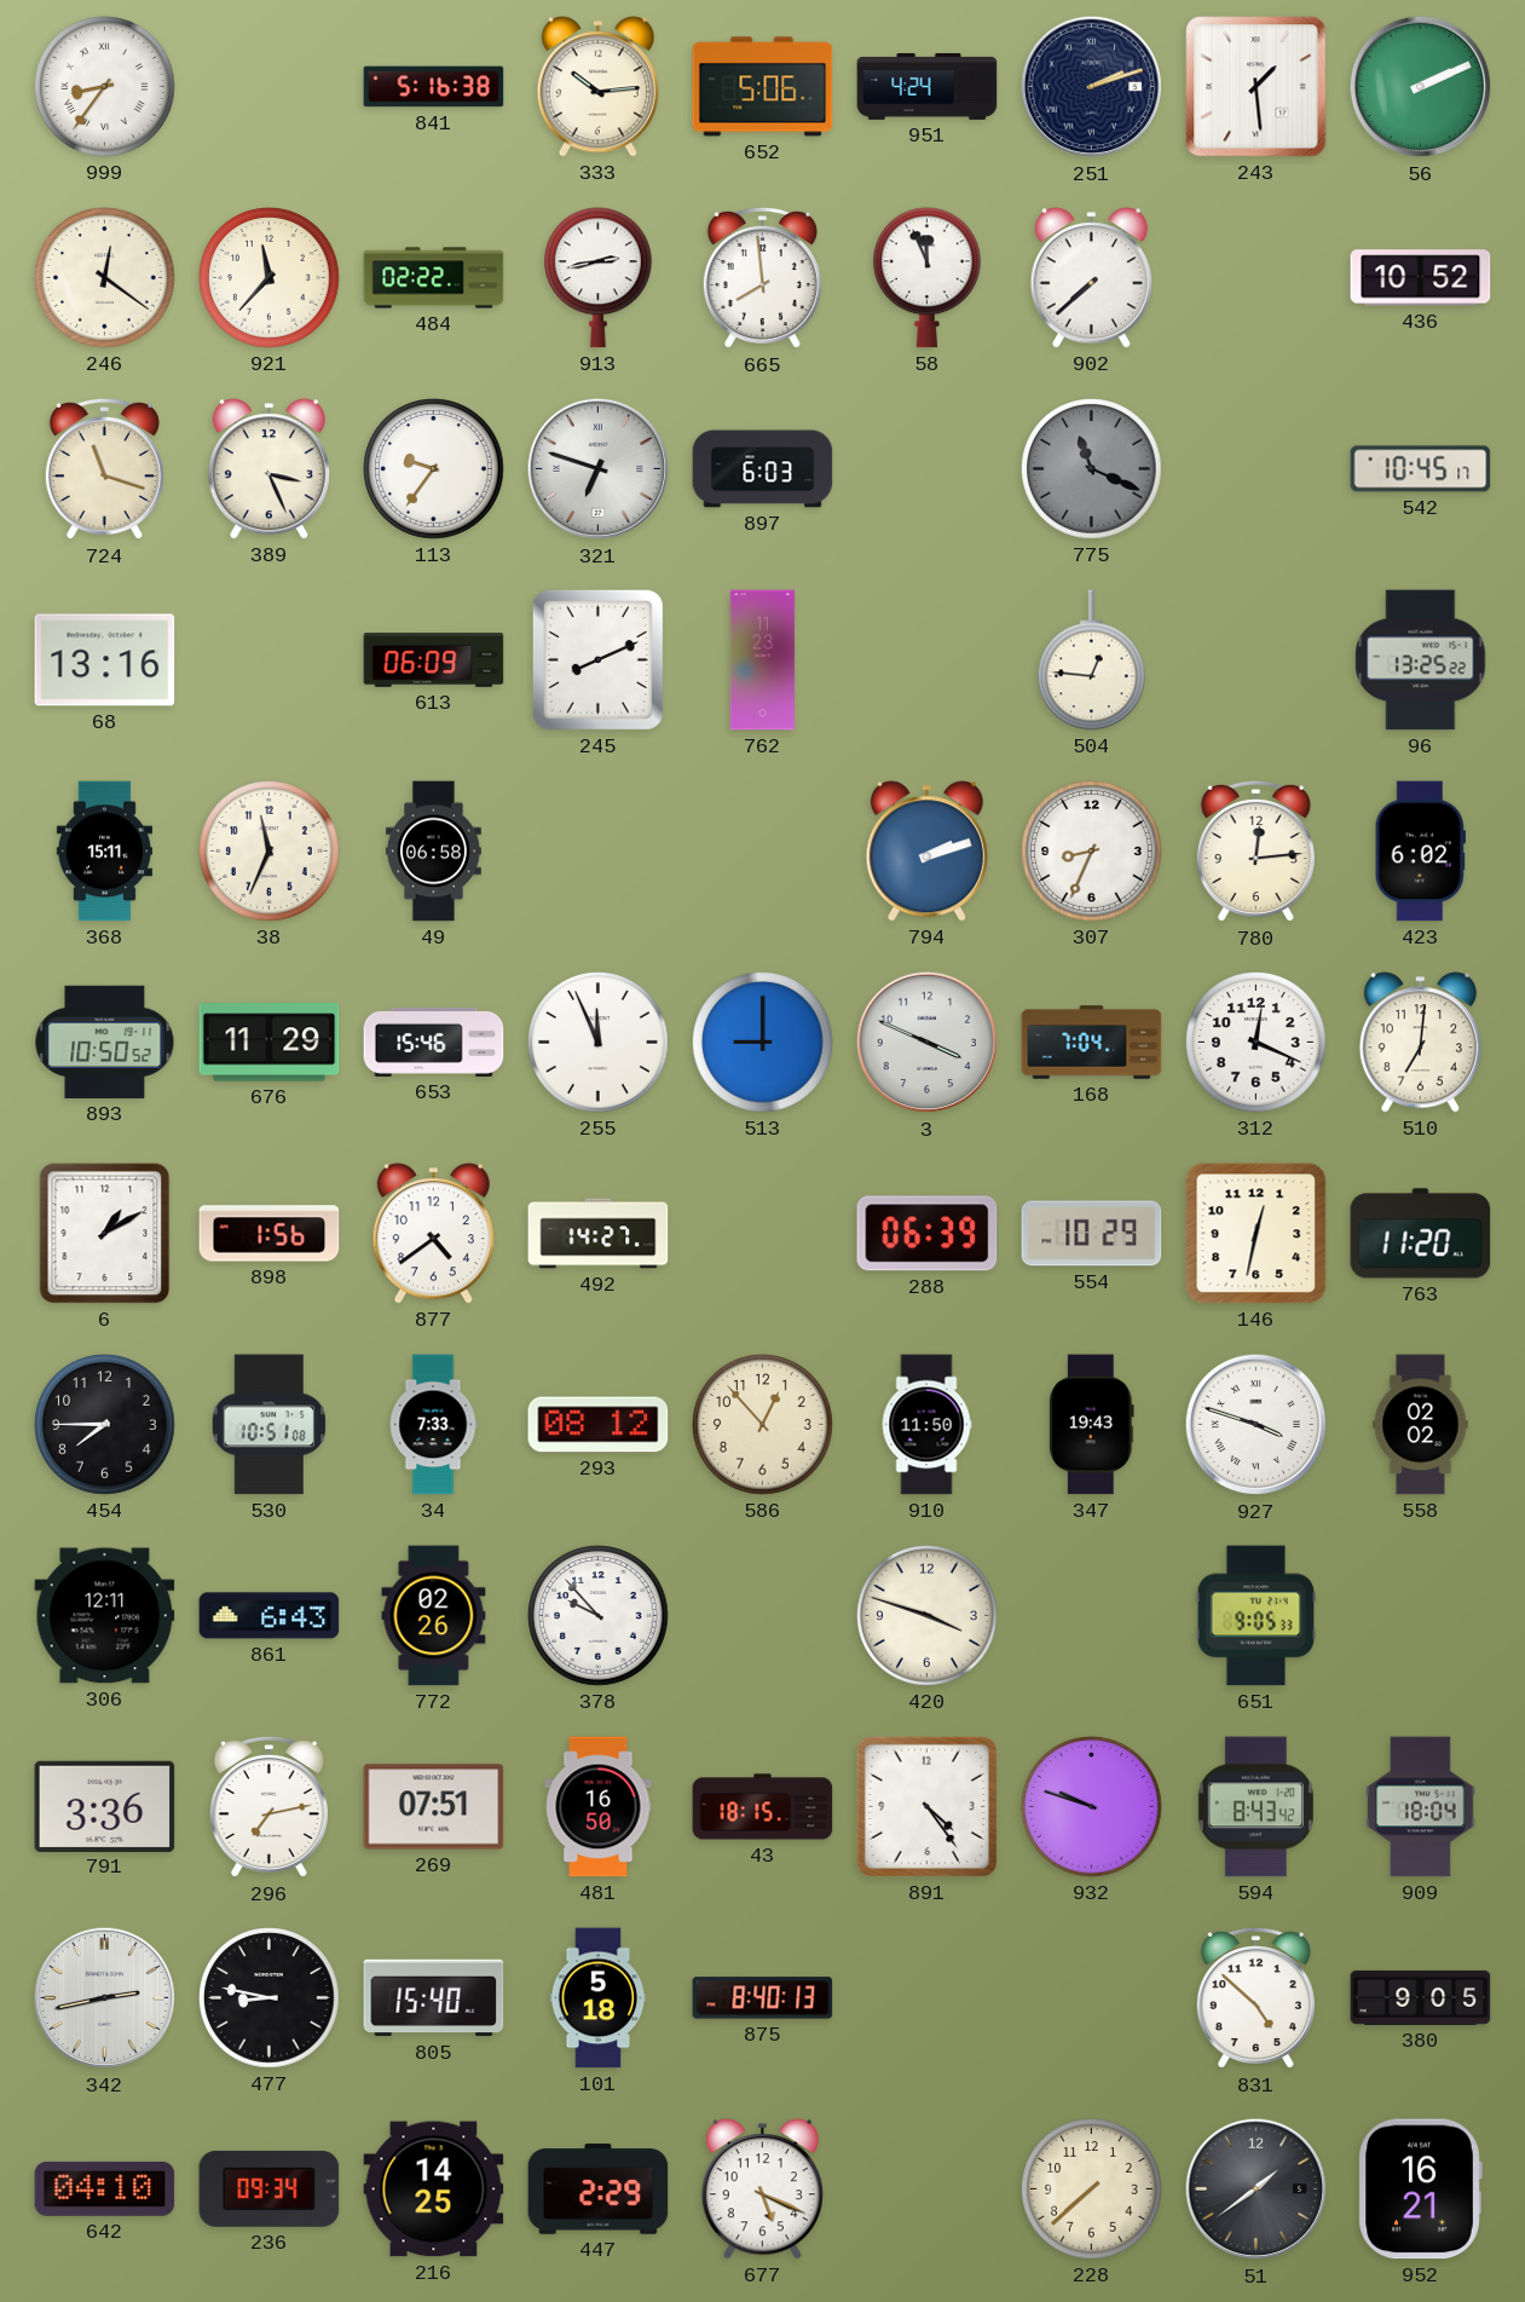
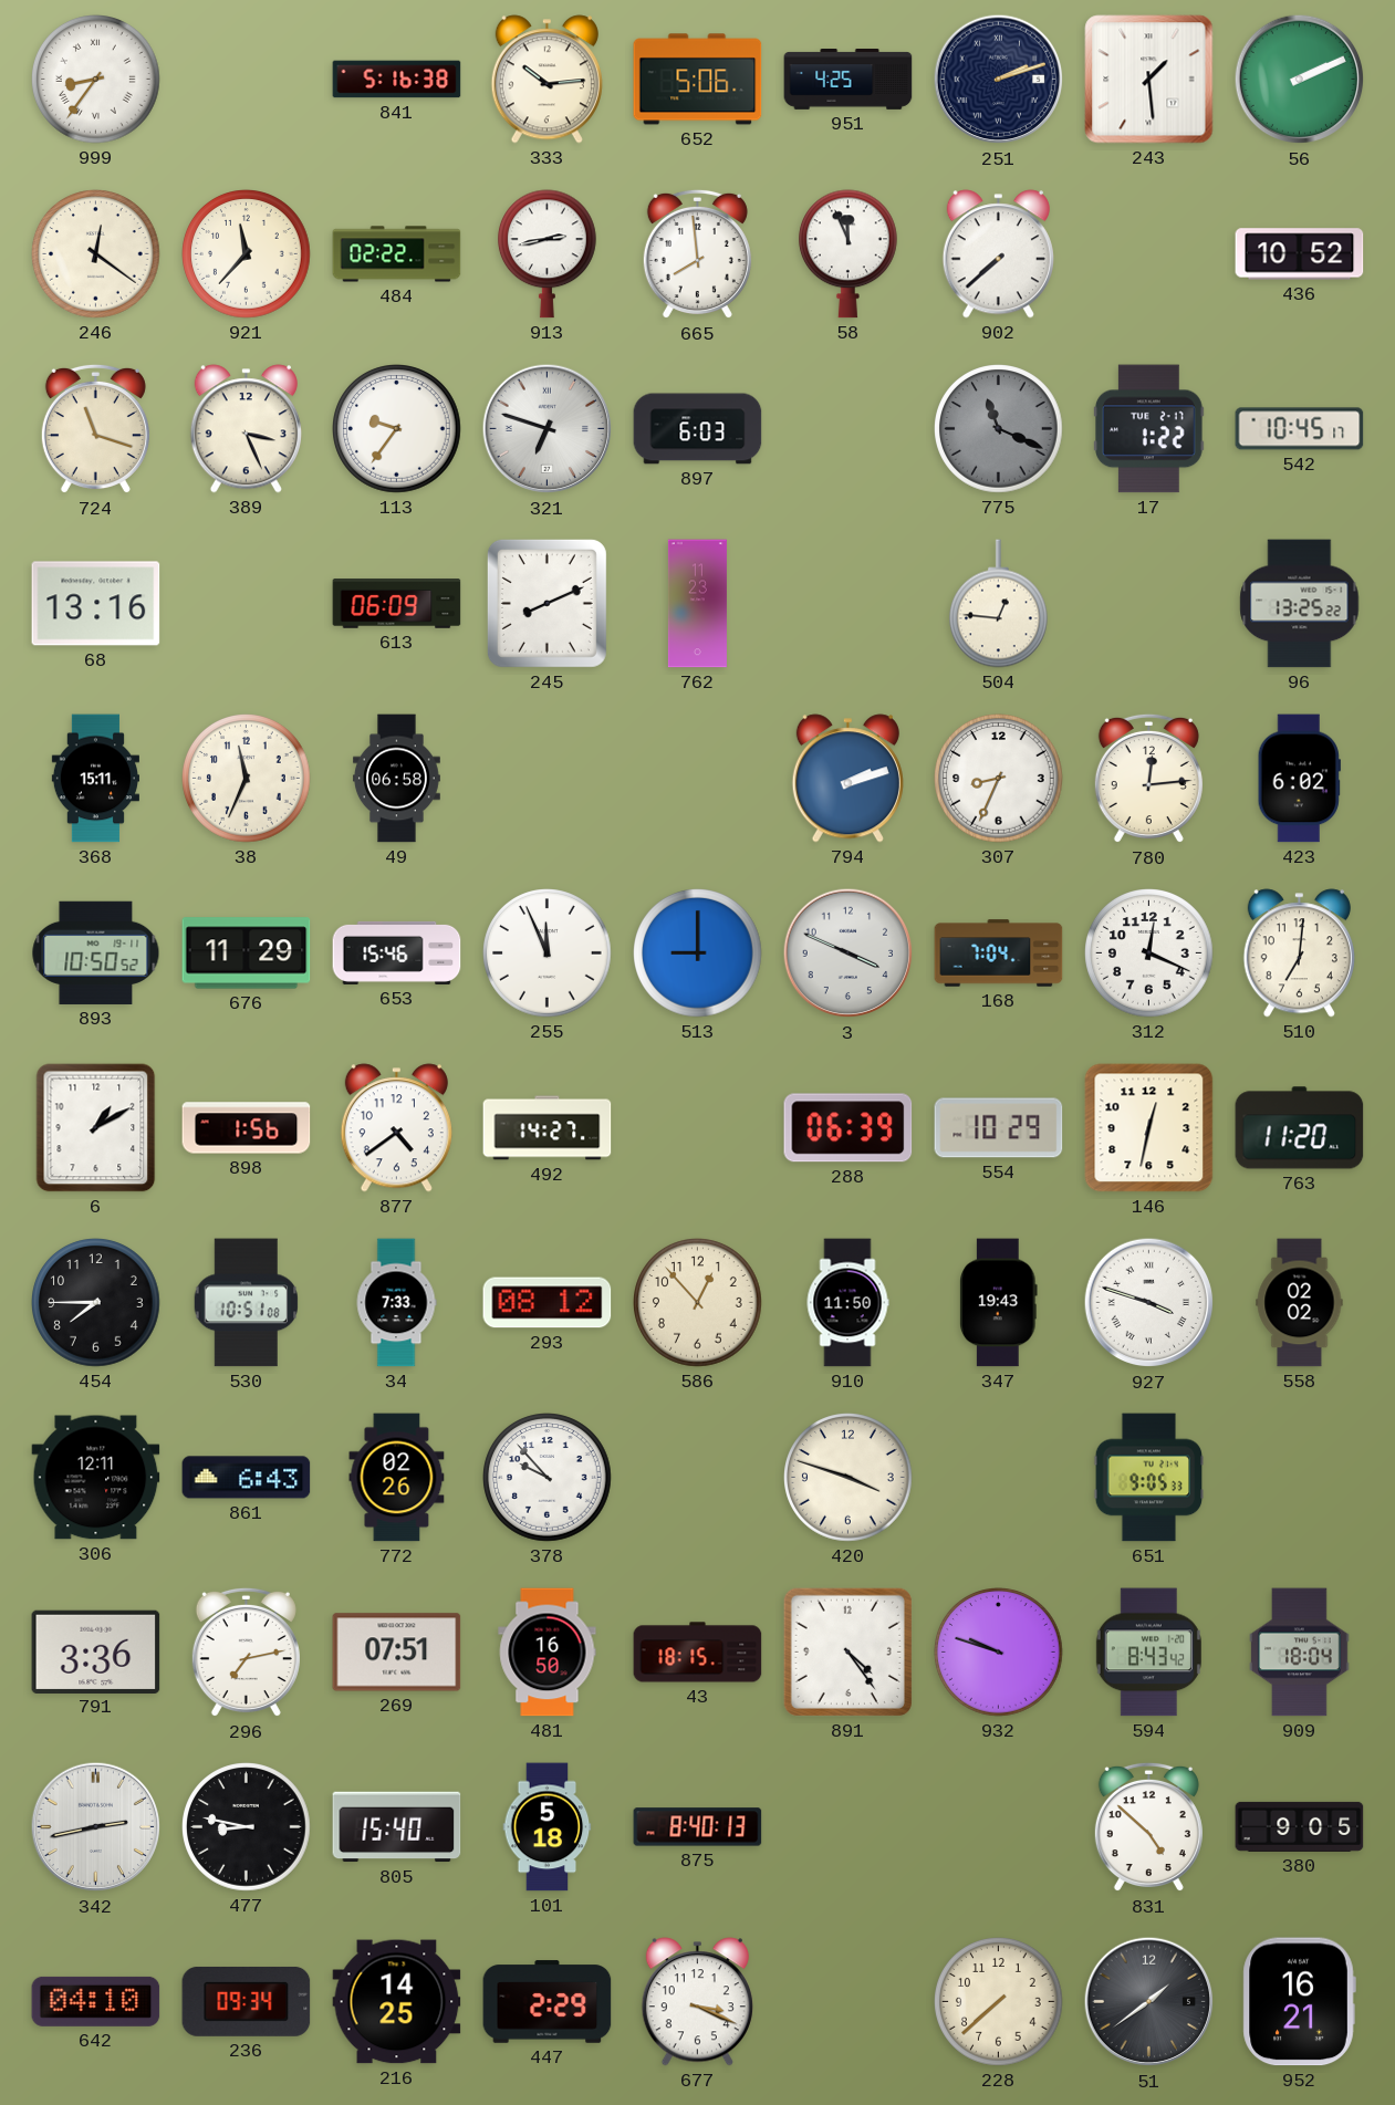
951: 4:24 -> 4:25
17: none -> 1:22
677: 5:19 -> 3:19
